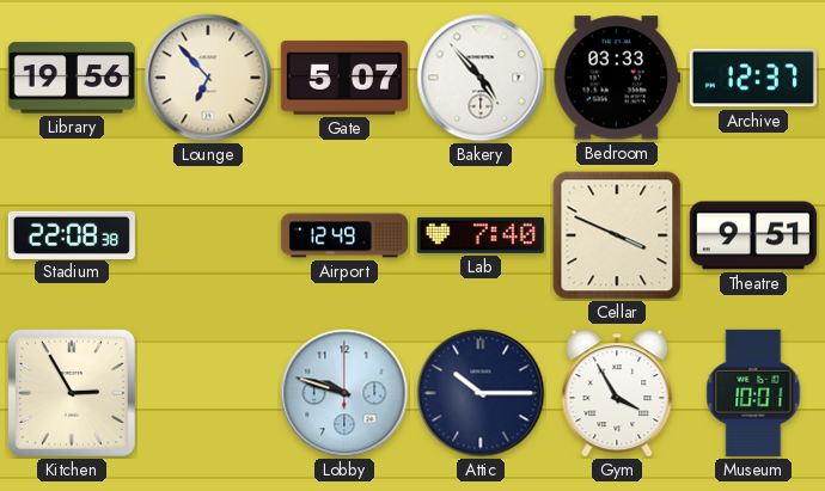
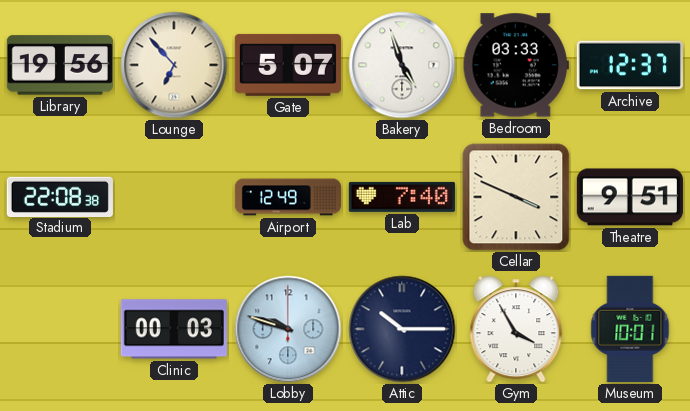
Bakery: 4:53 -> 4:57
Kitchen: 2:55 -> none
Clinic: none -> 00:03
